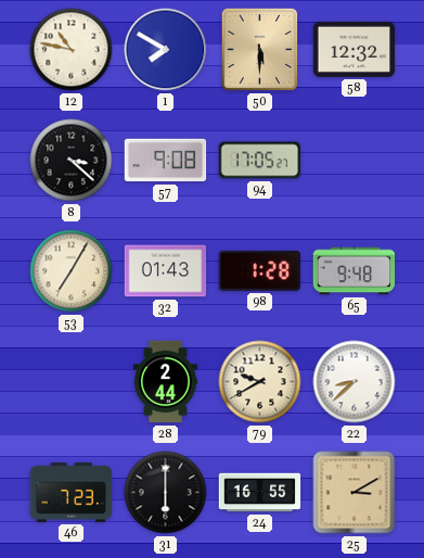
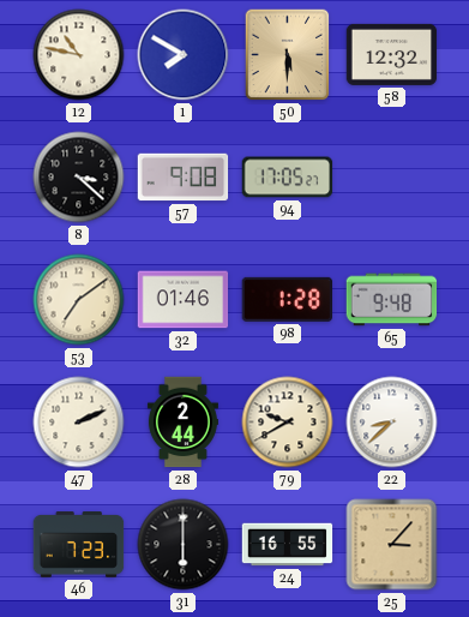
53: 7:05 -> 7:09
32: 01:43 -> 01:46
47: none -> 2:11
25: 3:10 -> 3:07
